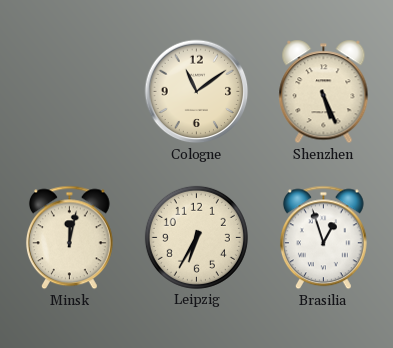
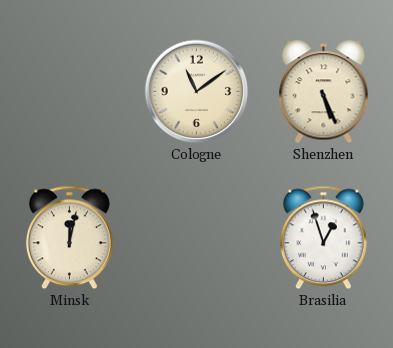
Leipzig: 6:35 -> none
